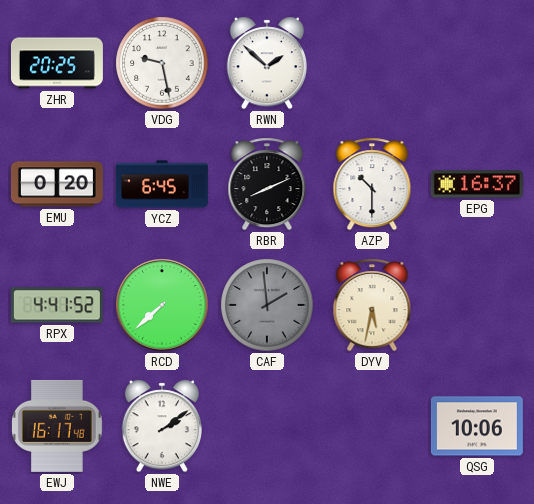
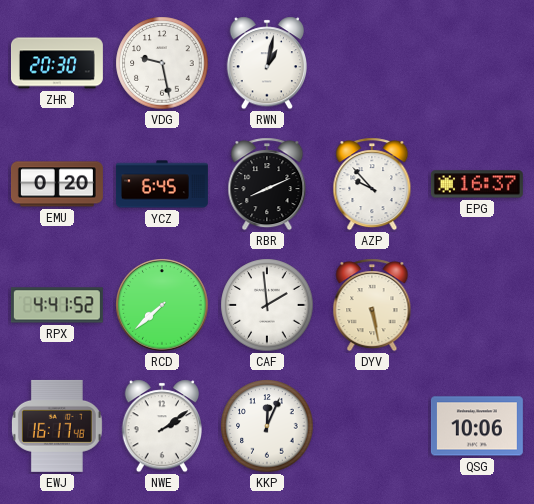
ZHR: 20:25 -> 20:30
RWN: 1:52 -> 1:02
AZP: 10:30 -> 9:53
CAF dial: grey -> white
DYV: 5:32 -> 5:28
KKP: none -> 12:04
